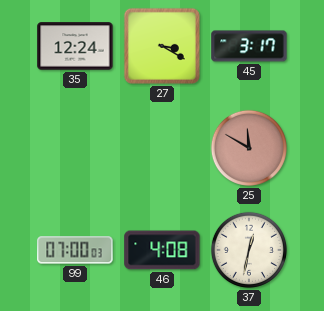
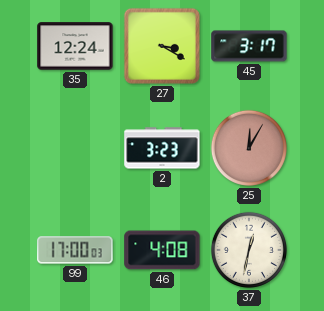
2: none -> 3:23
25: 11:50 -> 12:05
99: 07:00 -> 17:00
